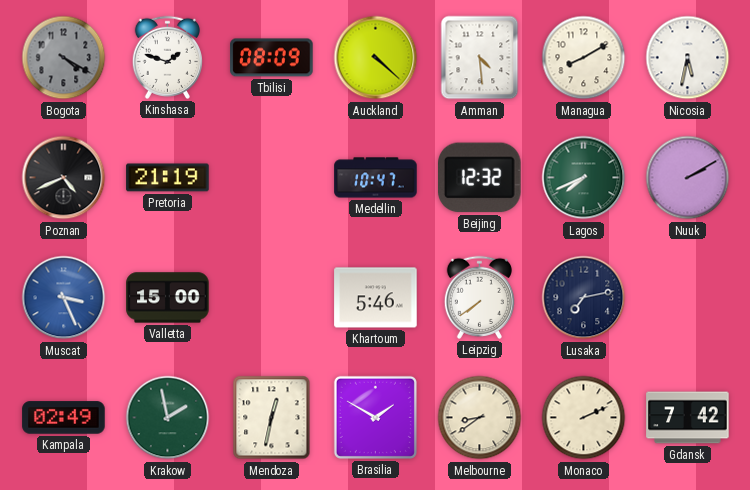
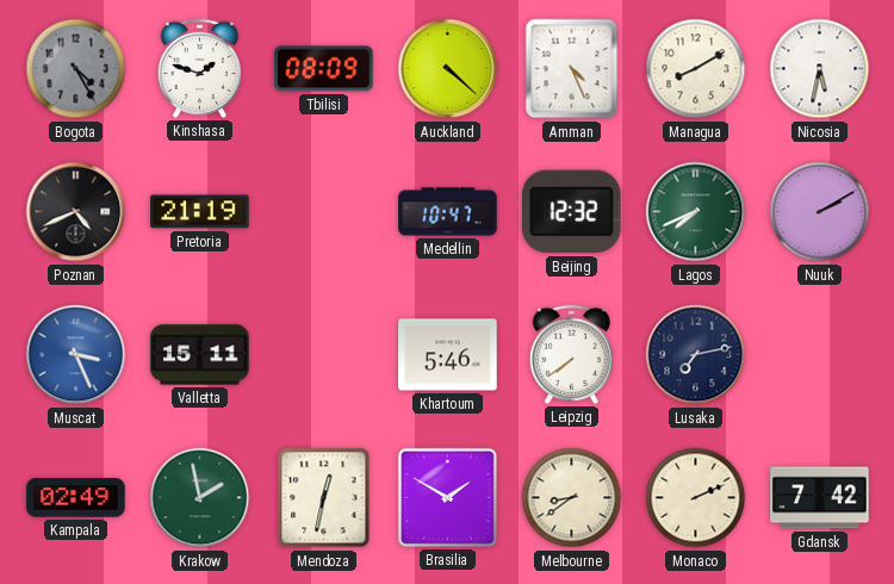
Bogota: 4:20 -> 4:25
Amman: 4:29 -> 4:26
Valletta: 15:00 -> 15:11
